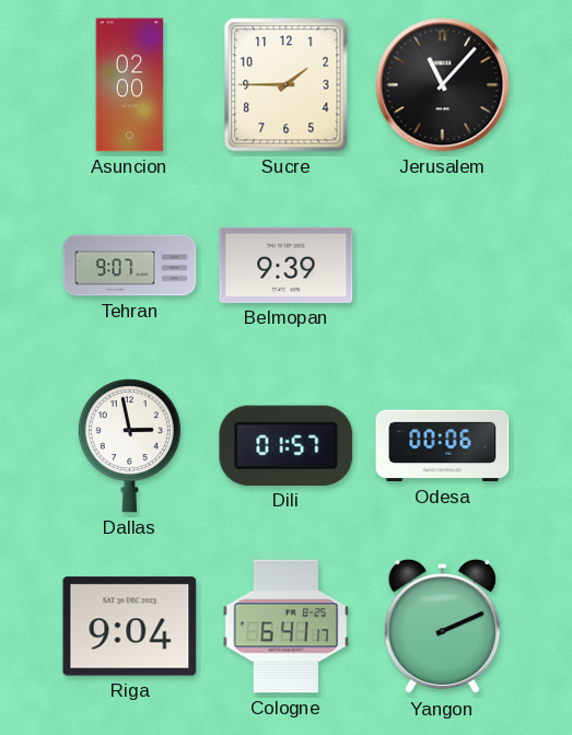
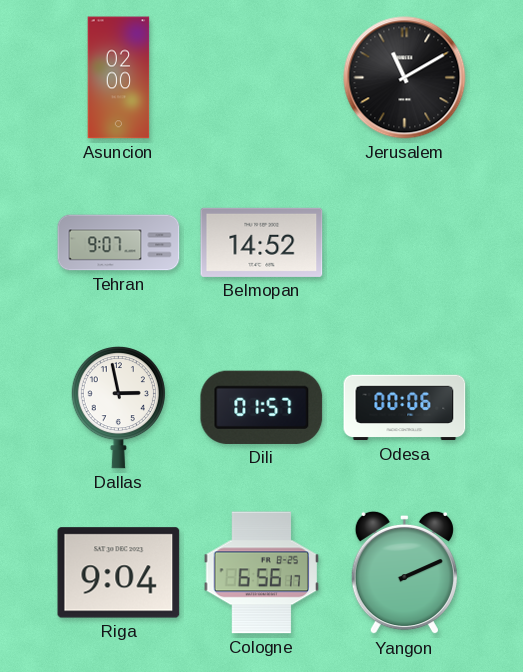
Sucre: 1:45 -> none
Jerusalem: 11:07 -> 11:10
Belmopan: 9:39 -> 14:52
Cologne: 6:41 -> 6:56
